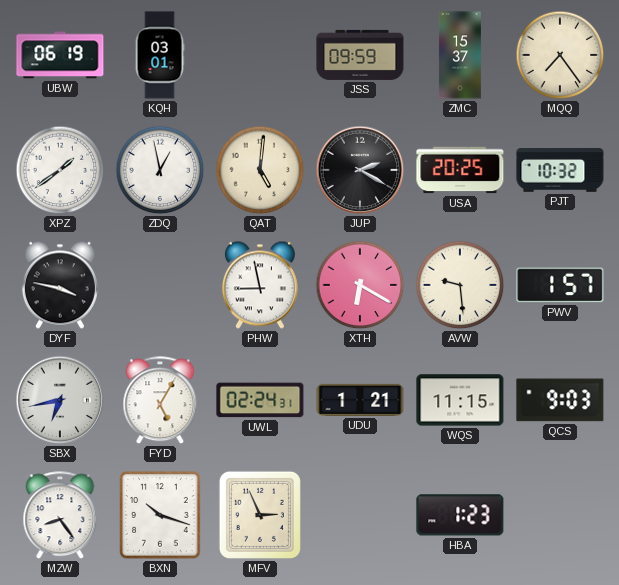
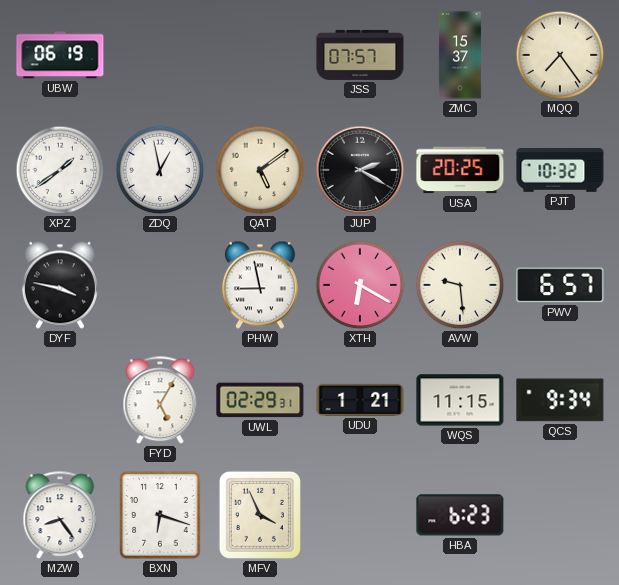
KQH: 03:01 -> none
JSS: 09:59 -> 07:57
QAT: 5:01 -> 5:09
PWV: 1:57 -> 6:57
SBX: 6:43 -> none
UWL: 02:24 -> 02:29
QCS: 9:03 -> 9:34
BXN: 10:18 -> 6:18
MFV: 2:56 -> 3:56
HBA: 1:23 -> 6:23
